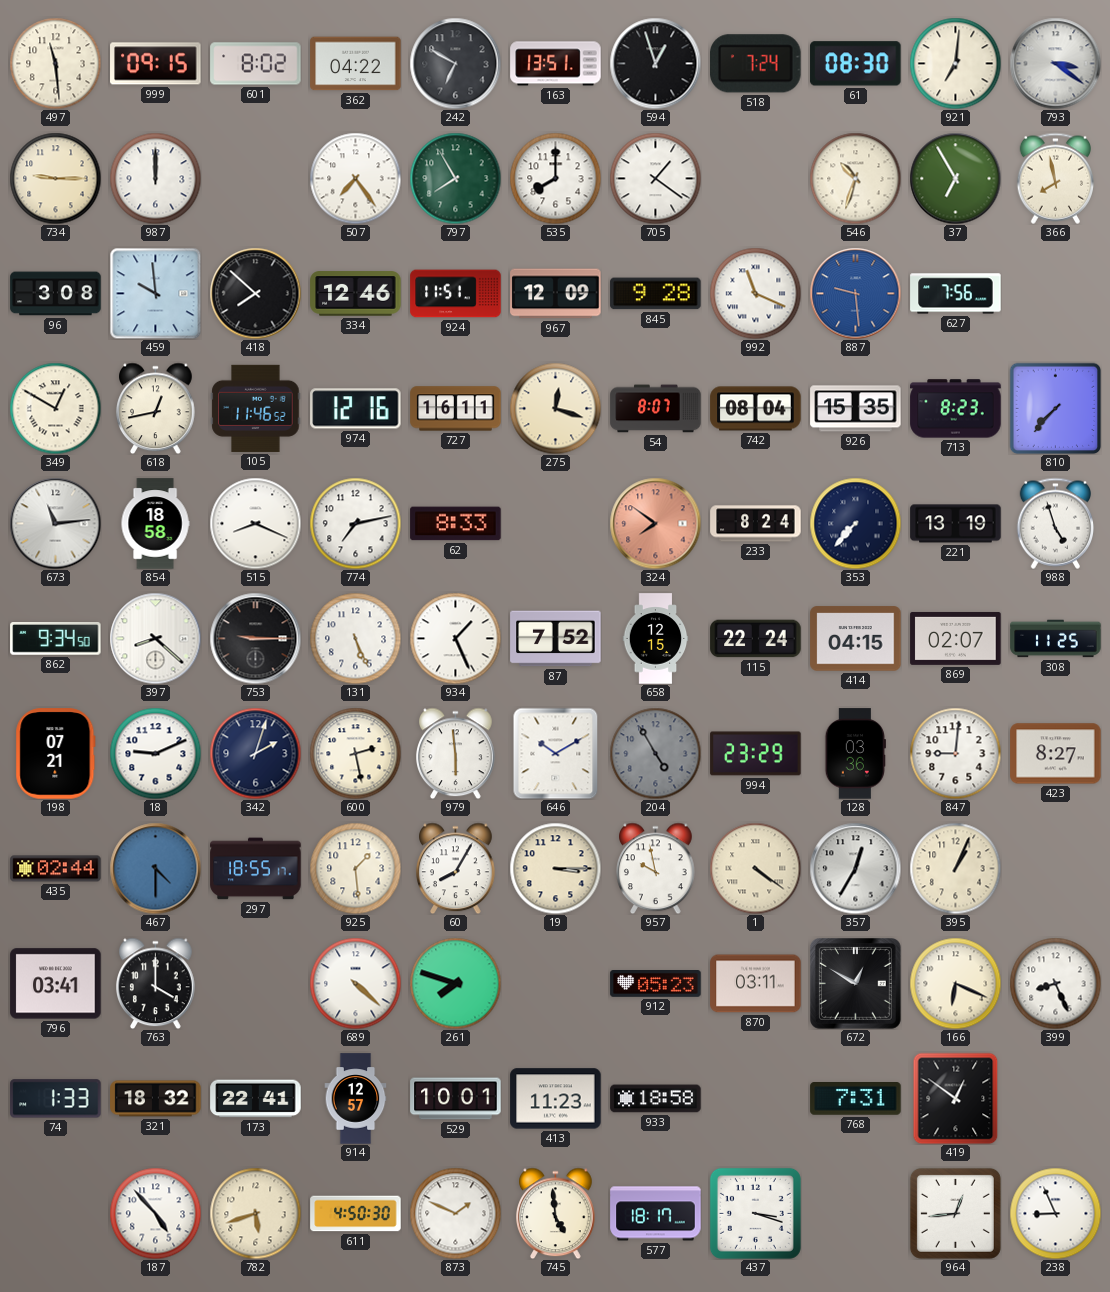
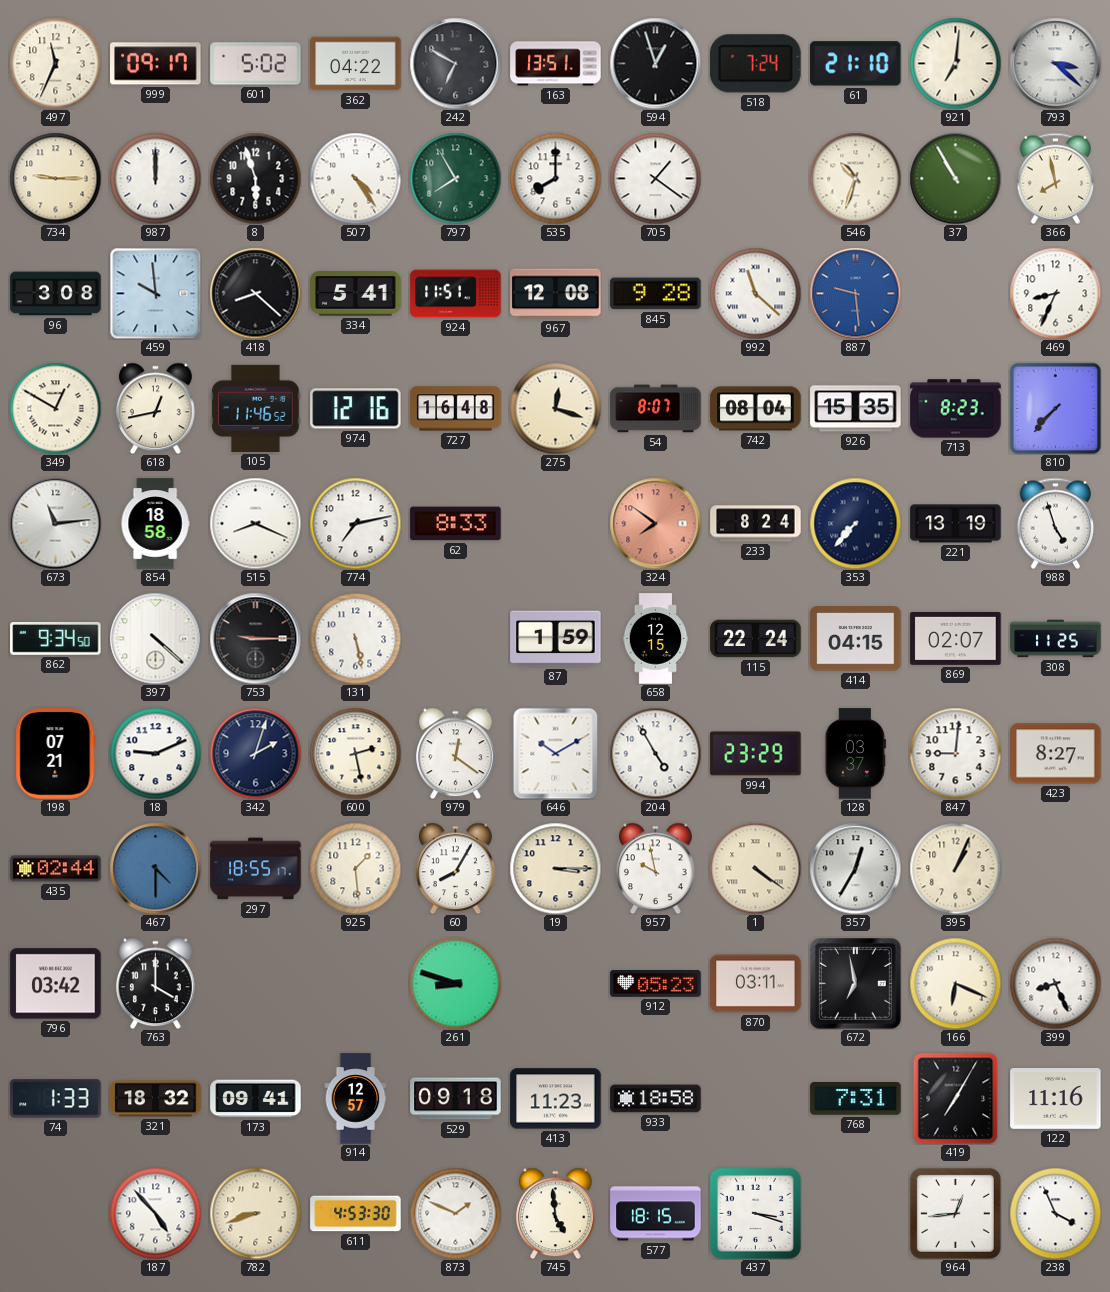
497: 11:29 -> 11:34
999: 09:15 -> 09:17
601: 8:02 -> 5:02
61: 08:30 -> 21:10
793: 3:21 -> 3:22
8: none -> 5:57
507: 7:24 -> 4:24
37: 6:55 -> 10:55
418: 7:52 -> 8:22
334: 12:46 -> 5:41
967: 12:09 -> 12:08
992: 11:19 -> 11:22
627: 7:56 -> none
469: none -> 8:34
727: 16:11 -> 16:48
397: 8:22 -> 4:22
131: 5:26 -> 5:28
934: 1:26 -> none
87: 7:52 -> 1:59
979: 5:59 -> 12:21
204 dial: grey -> white
128: 03:36 -> 03:37
796: 03:41 -> 03:42
689: 4:22 -> none
261: 7:48 -> 8:48
672: 12:50 -> 6:58
173: 22:41 -> 09:41
529: 10:01 -> 09:18
419: 12:51 -> 7:05
122: none -> 11:16
782: 5:42 -> 8:42
611: 4:50 -> 4:53
577: 18:17 -> 18:15
238: 8:56 -> 3:56
